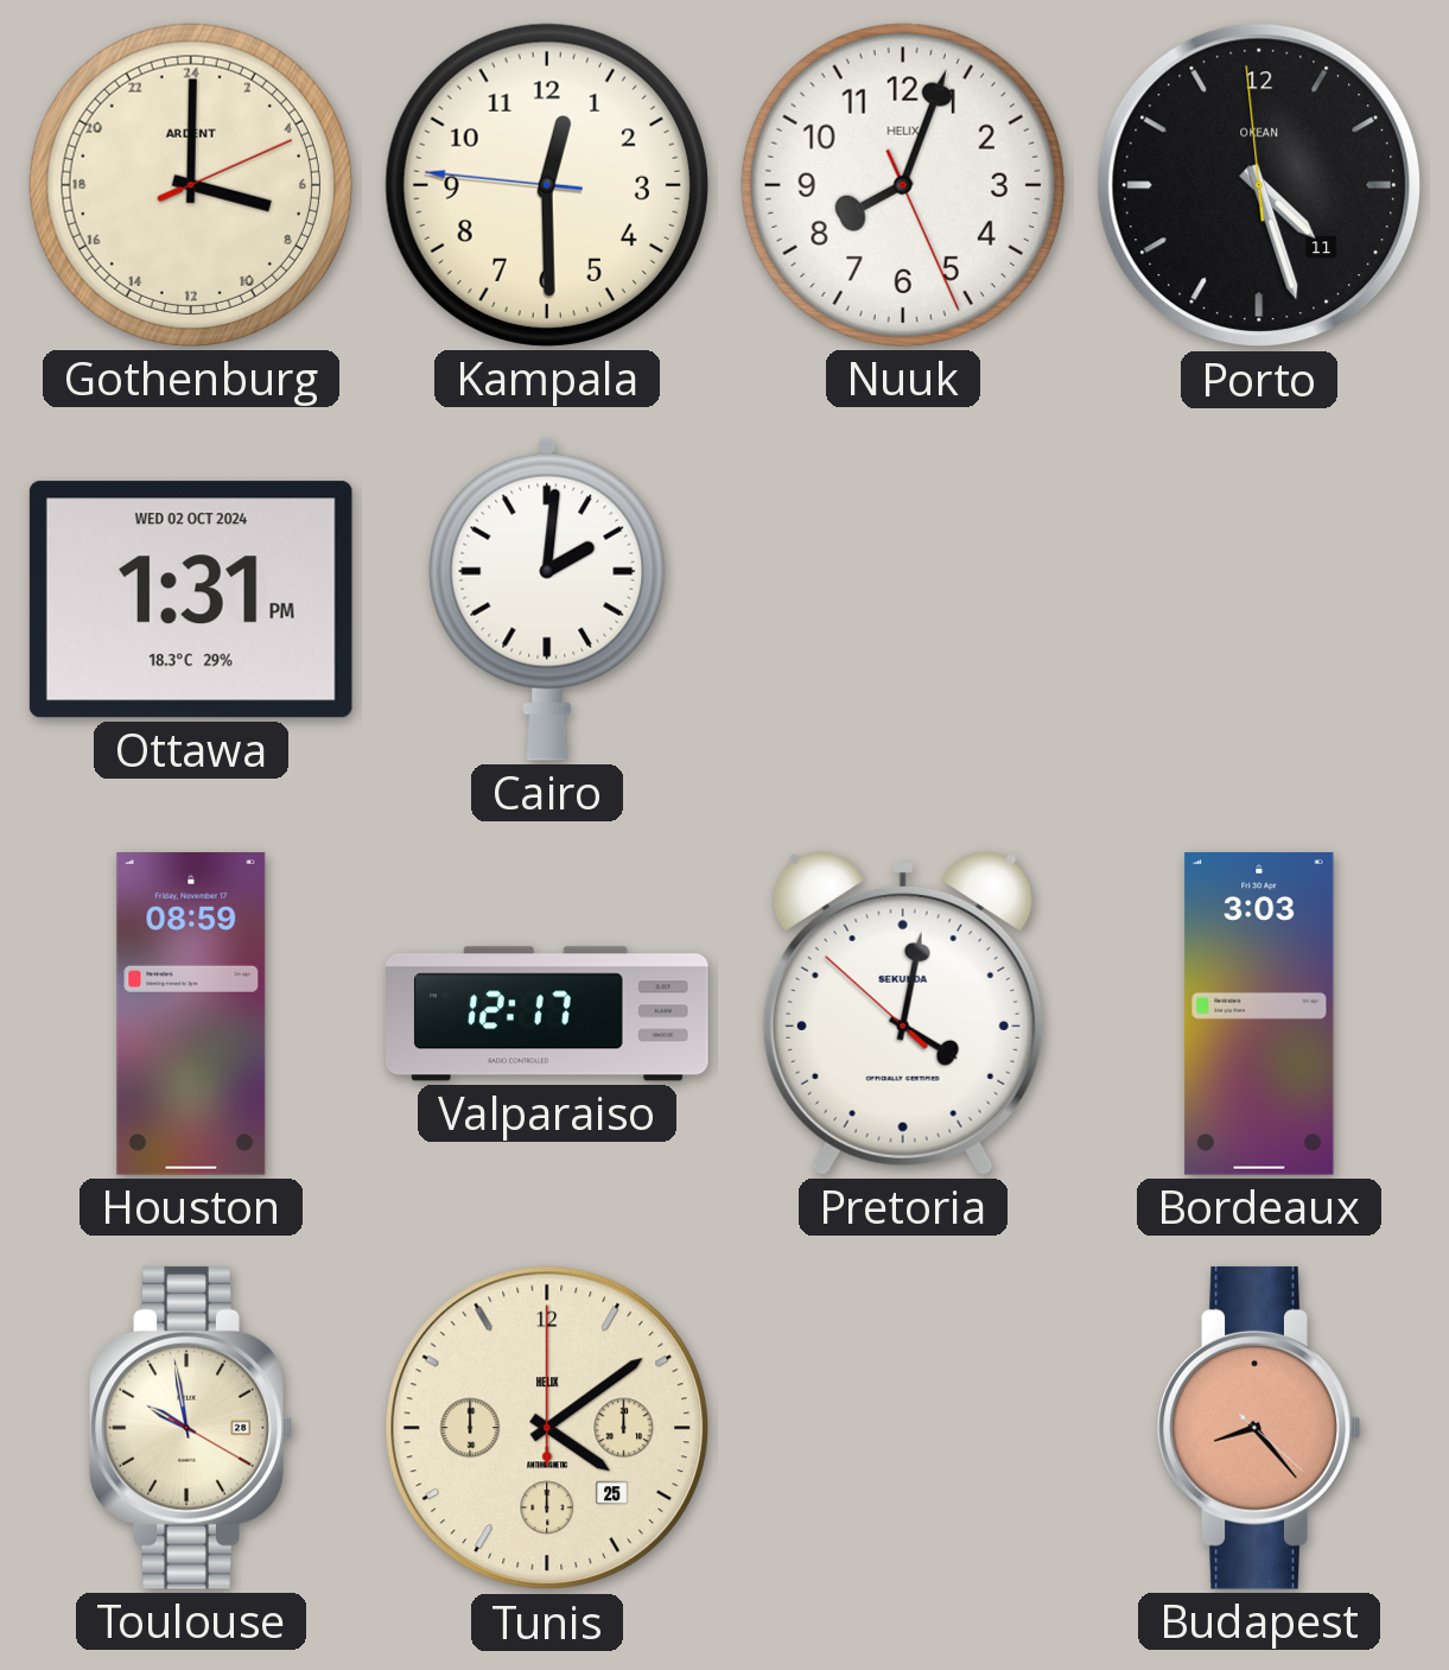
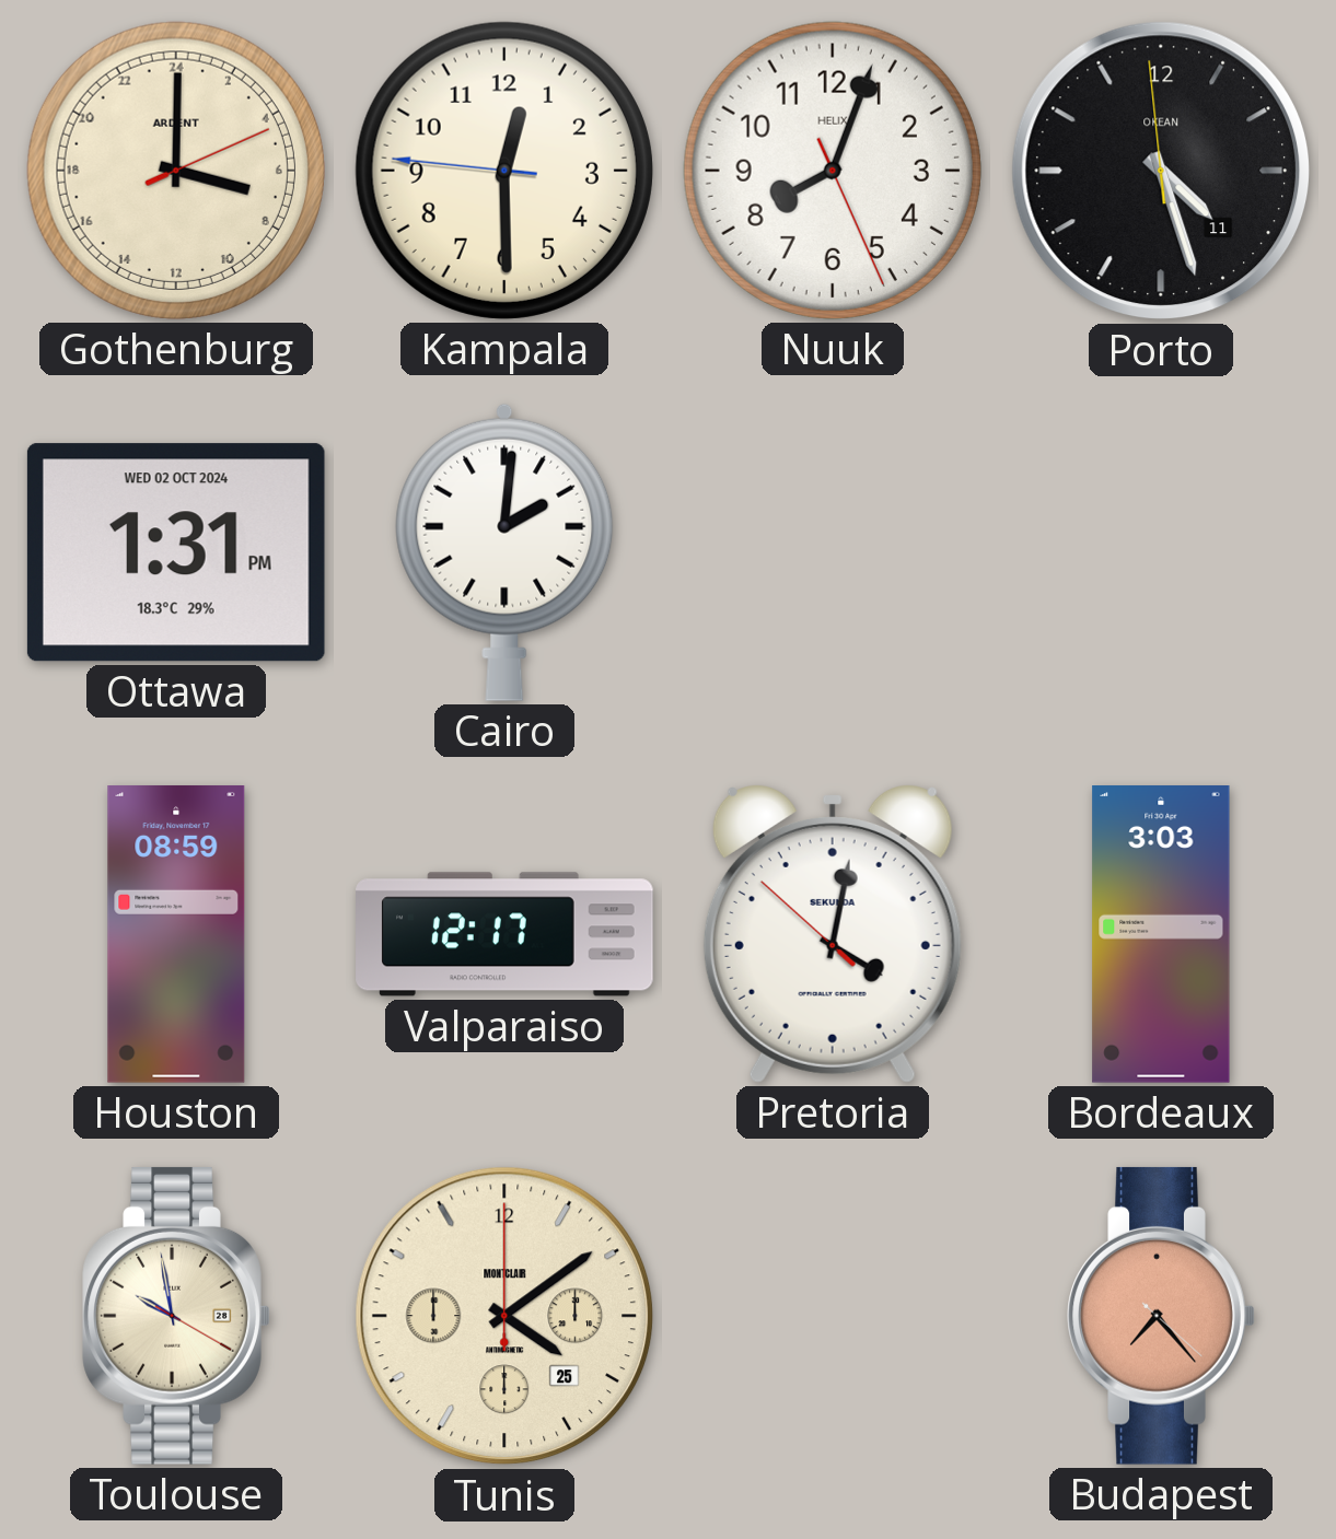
Tunis brand: HELIX -> MONTCLAIR
Budapest: 8:23 -> 7:23
